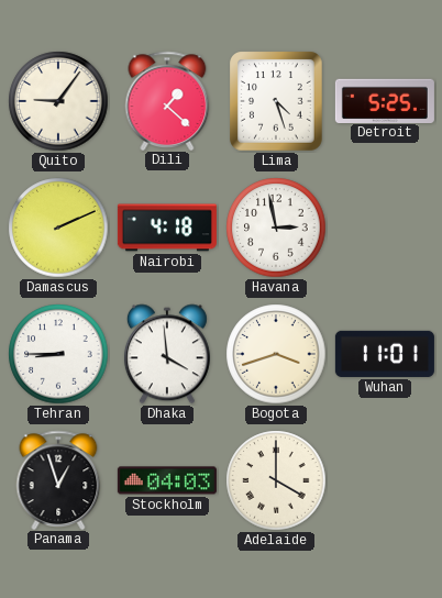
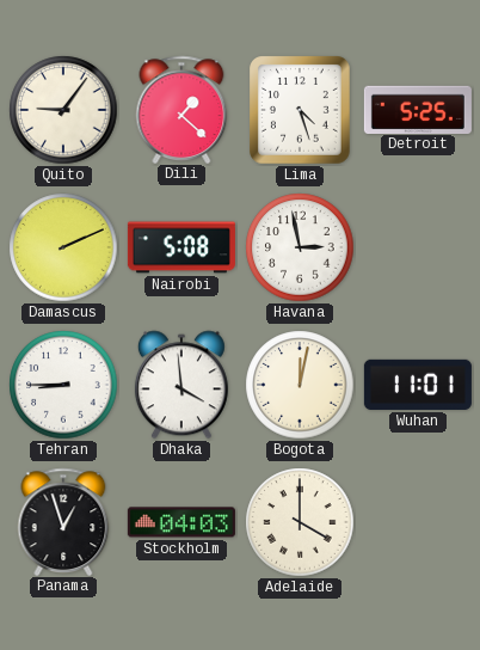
Nairobi: 4:18 -> 5:08
Bogota: 3:42 -> 12:02
